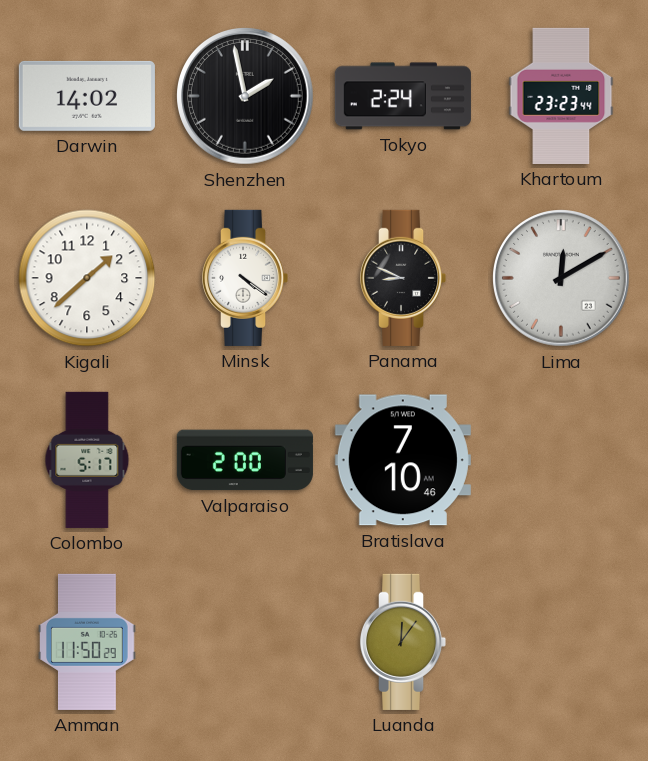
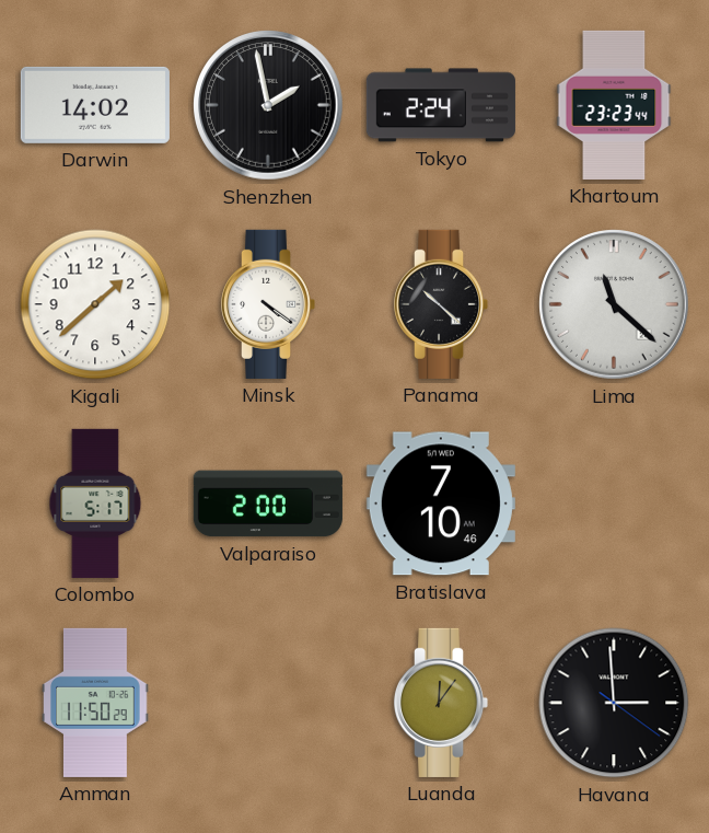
Panama: 8:49 -> 10:22
Lima: 12:10 -> 11:22
Havana: none -> 2:59
